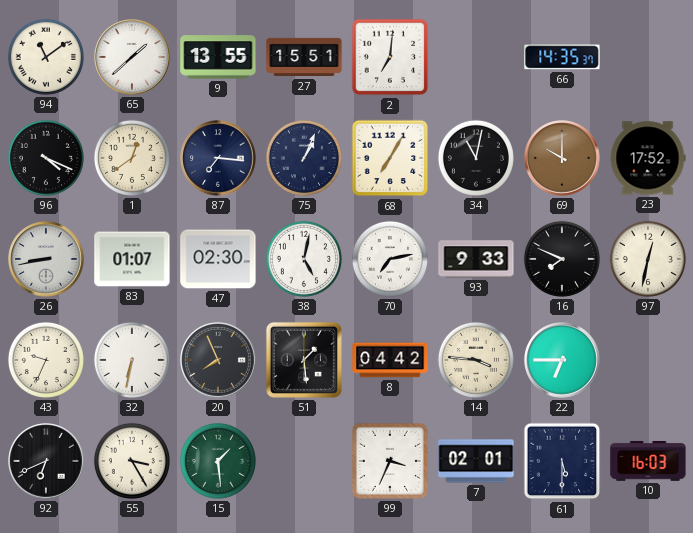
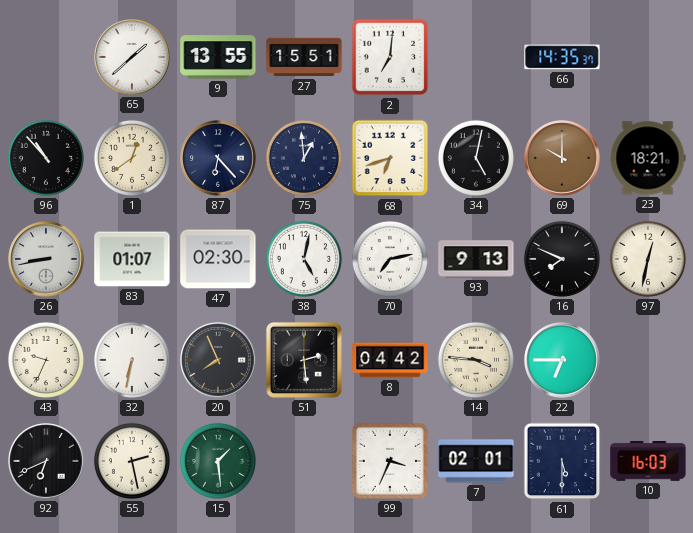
94: 11:09 -> none
96: 4:19 -> 10:53
87: 7:16 -> 6:23
75: 1:04 -> 12:59
68: 7:05 -> 6:42
34: 11:02 -> 5:02
23: 17:52 -> 18:21
93: 9:33 -> 9:13
51: 1:29 -> 2:29
55: 3:25 -> 2:28
